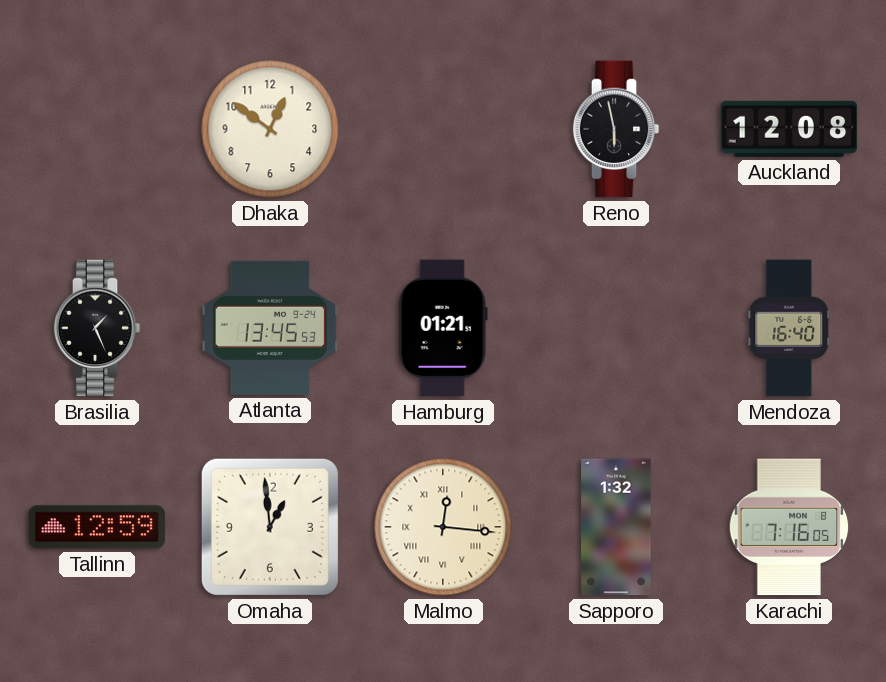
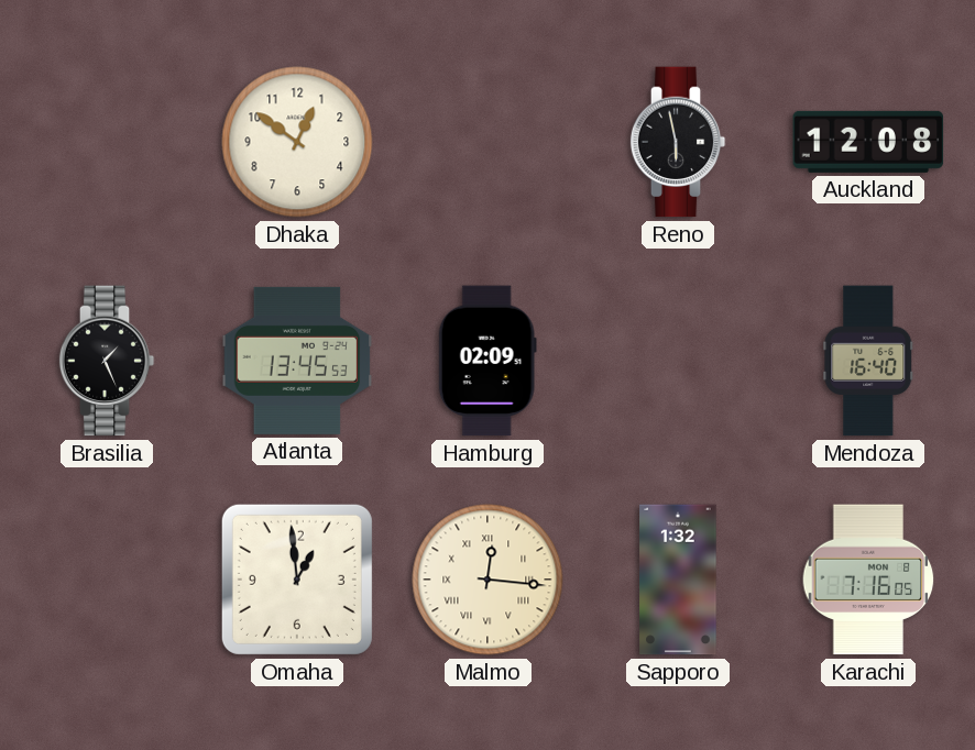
Hamburg: 01:21 -> 02:09
Tallinn: 12:59 -> none
